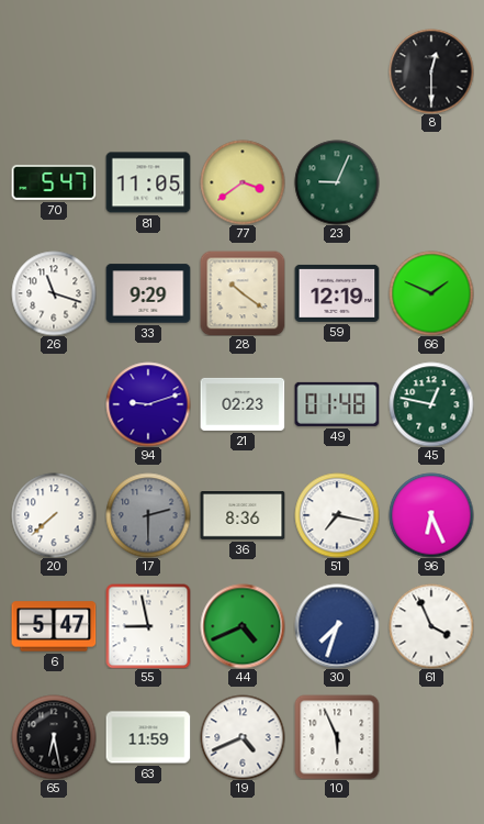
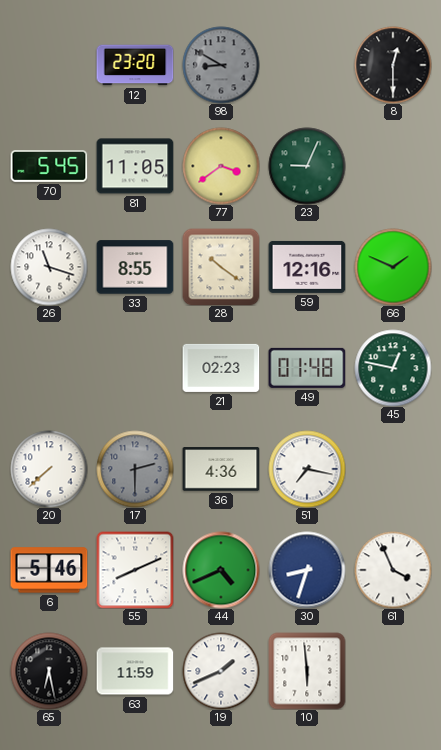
12: none -> 23:20
98: none -> 8:50
70: 5:47 -> 5:45
33: 9:29 -> 8:55
59: 12:19 -> 12:16
94: 9:12 -> none
36: 8:36 -> 4:36
96: 6:26 -> none
6: 5:47 -> 5:46
55: 8:58 -> 8:11
30: 7:33 -> 8:33
19: 4:41 -> 1:41
10: 5:56 -> 5:59
